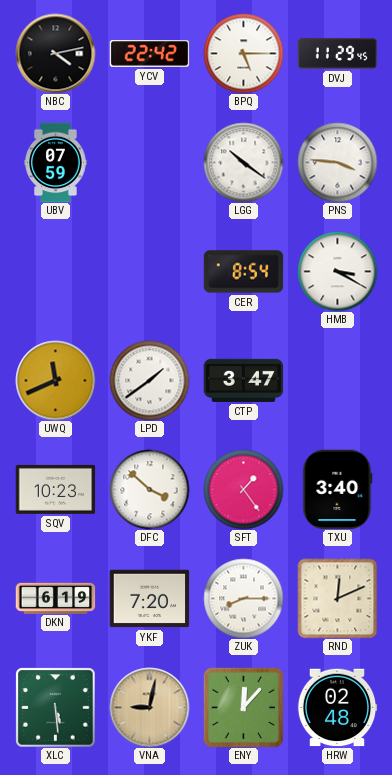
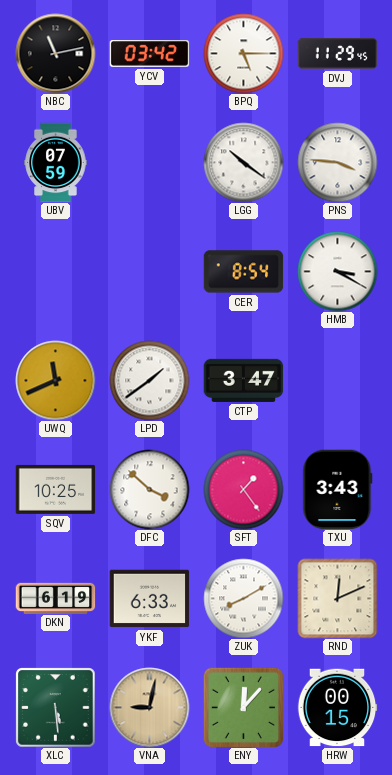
NBC: 4:13 -> 11:13
YCV: 22:42 -> 03:42
SQV: 10:23 -> 10:25
TXU: 3:40 -> 3:43
YKF: 7:20 -> 6:33
ZUK: 8:15 -> 8:10
HRW: 02:48 -> 00:15
